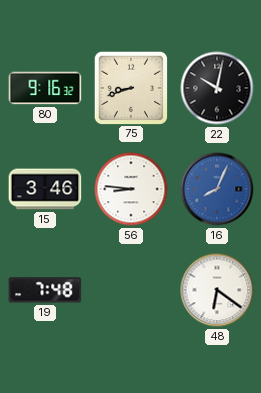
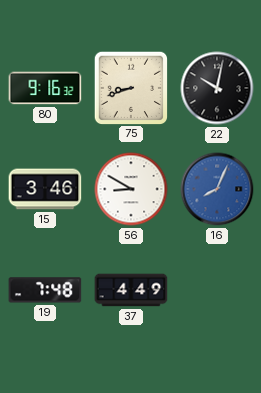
56: 8:46 -> 8:50
37: none -> 4:49
48: 6:21 -> none
